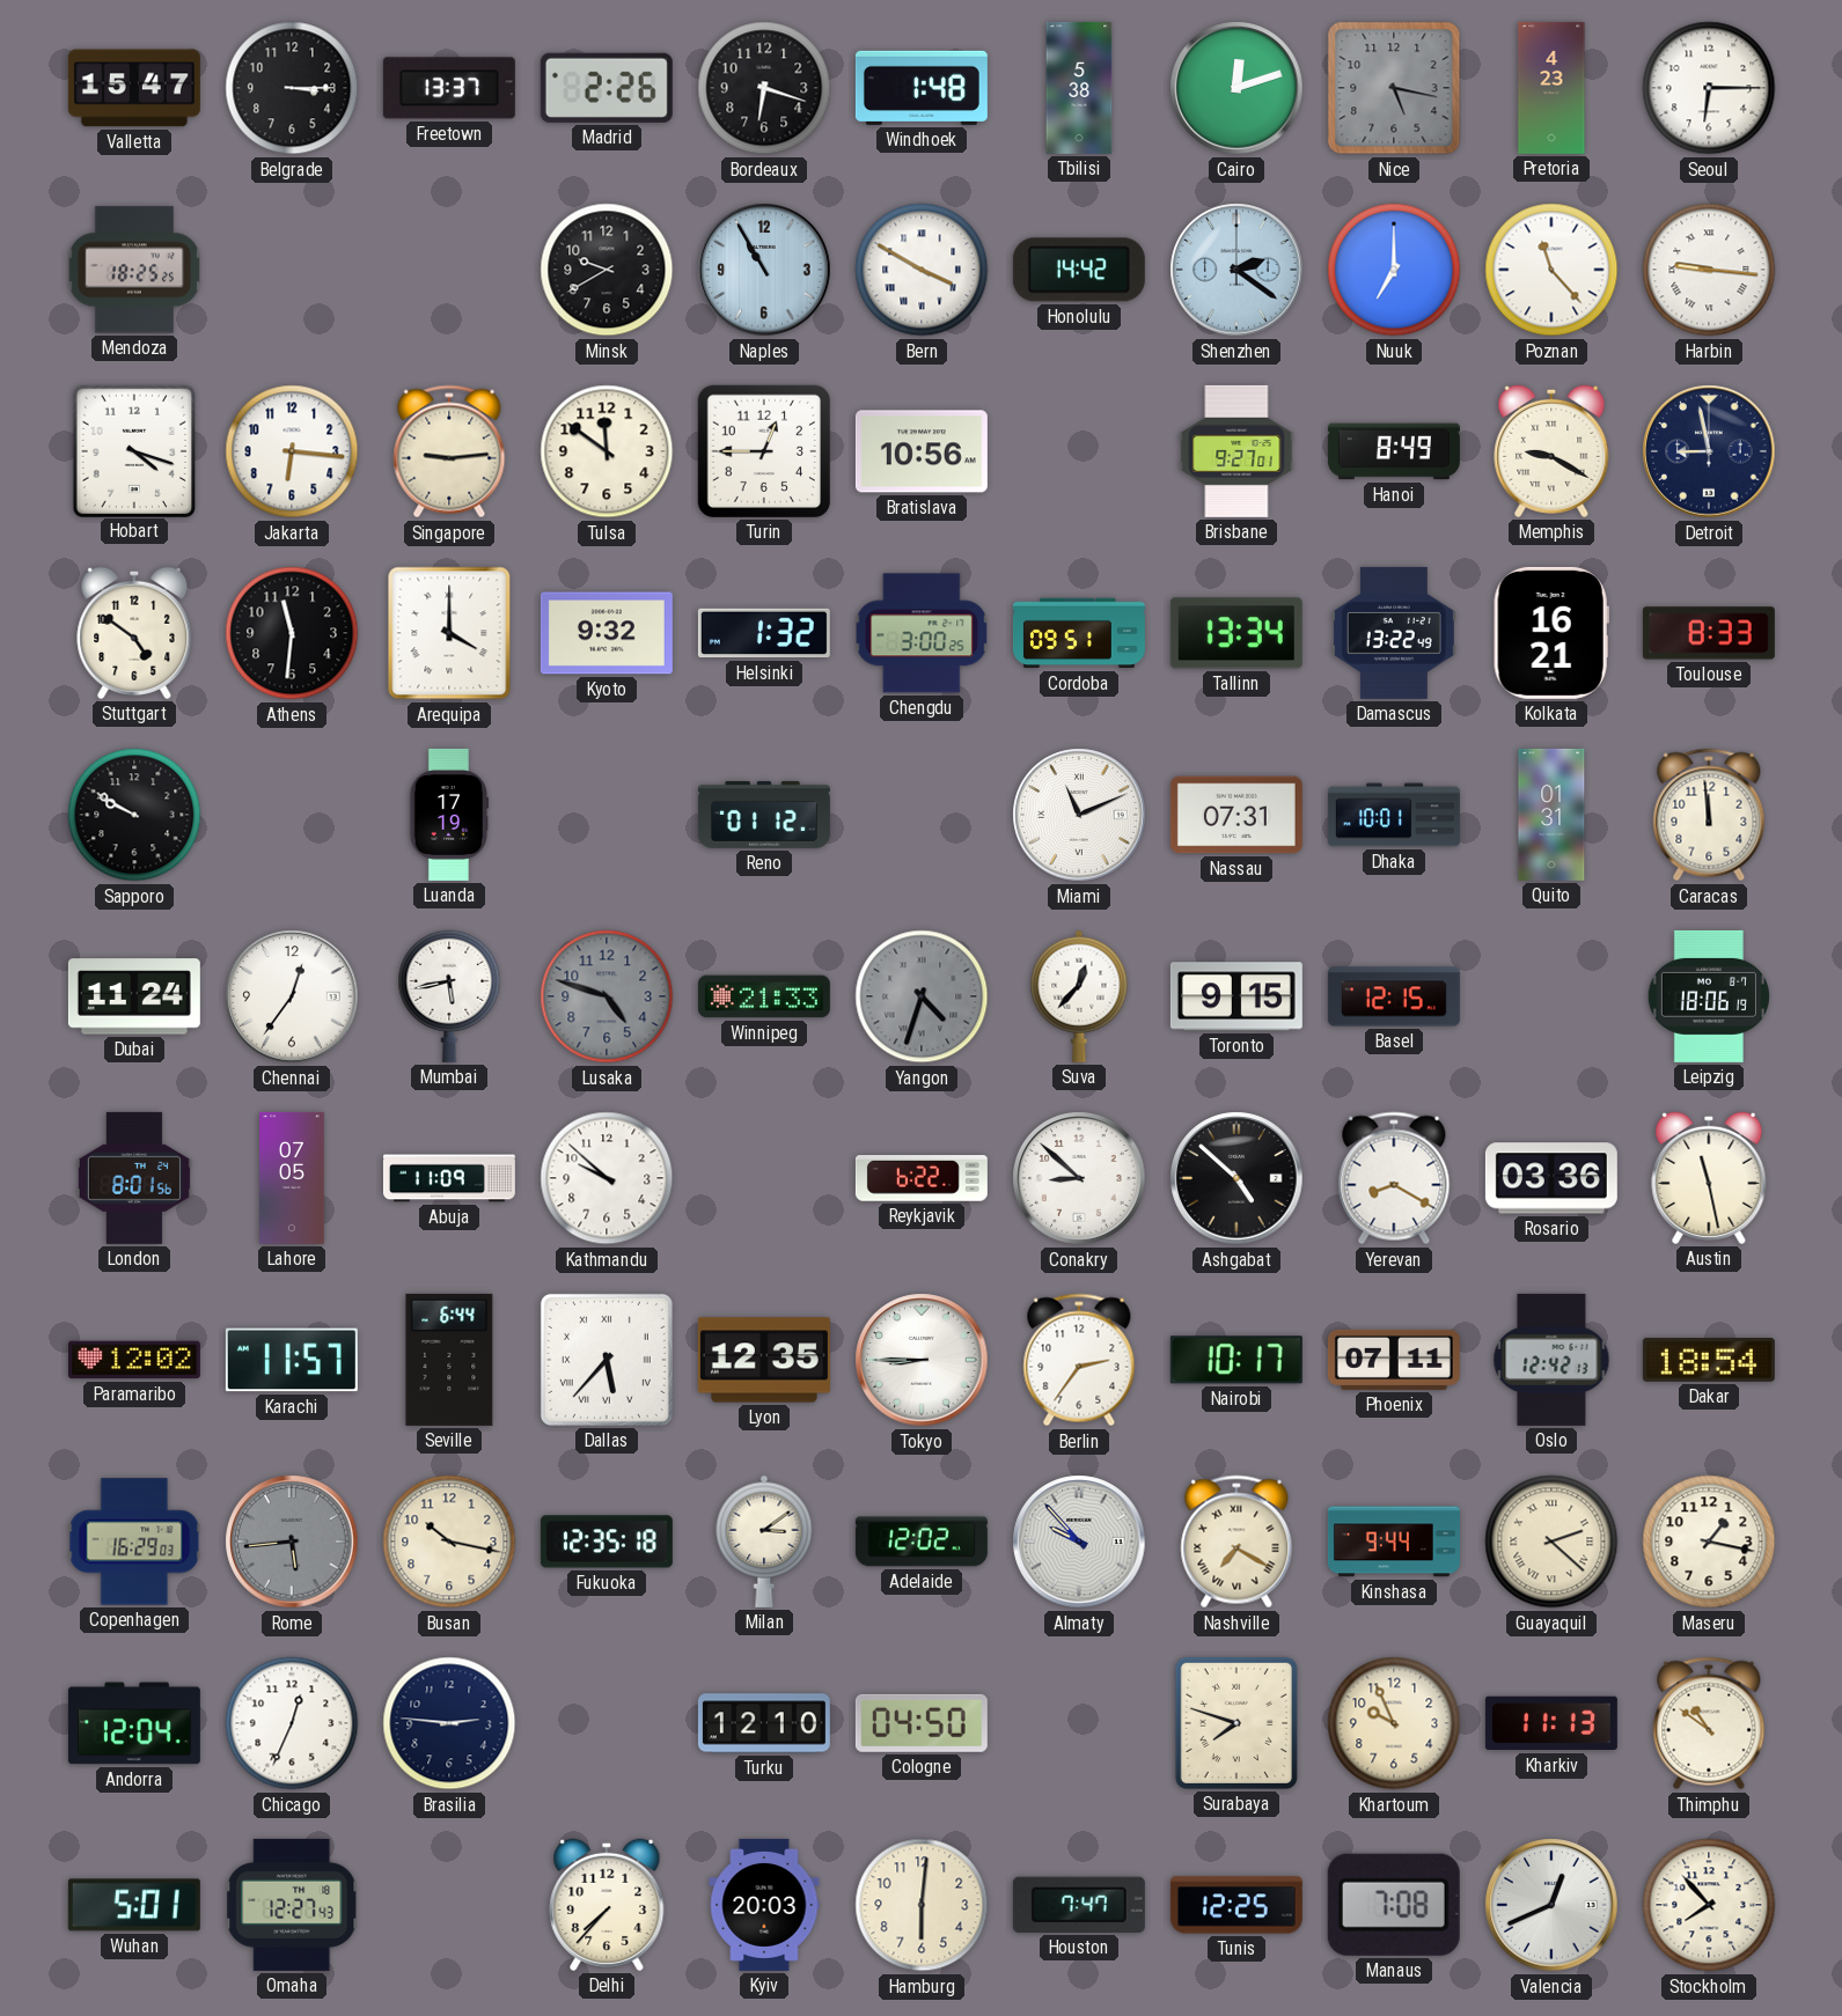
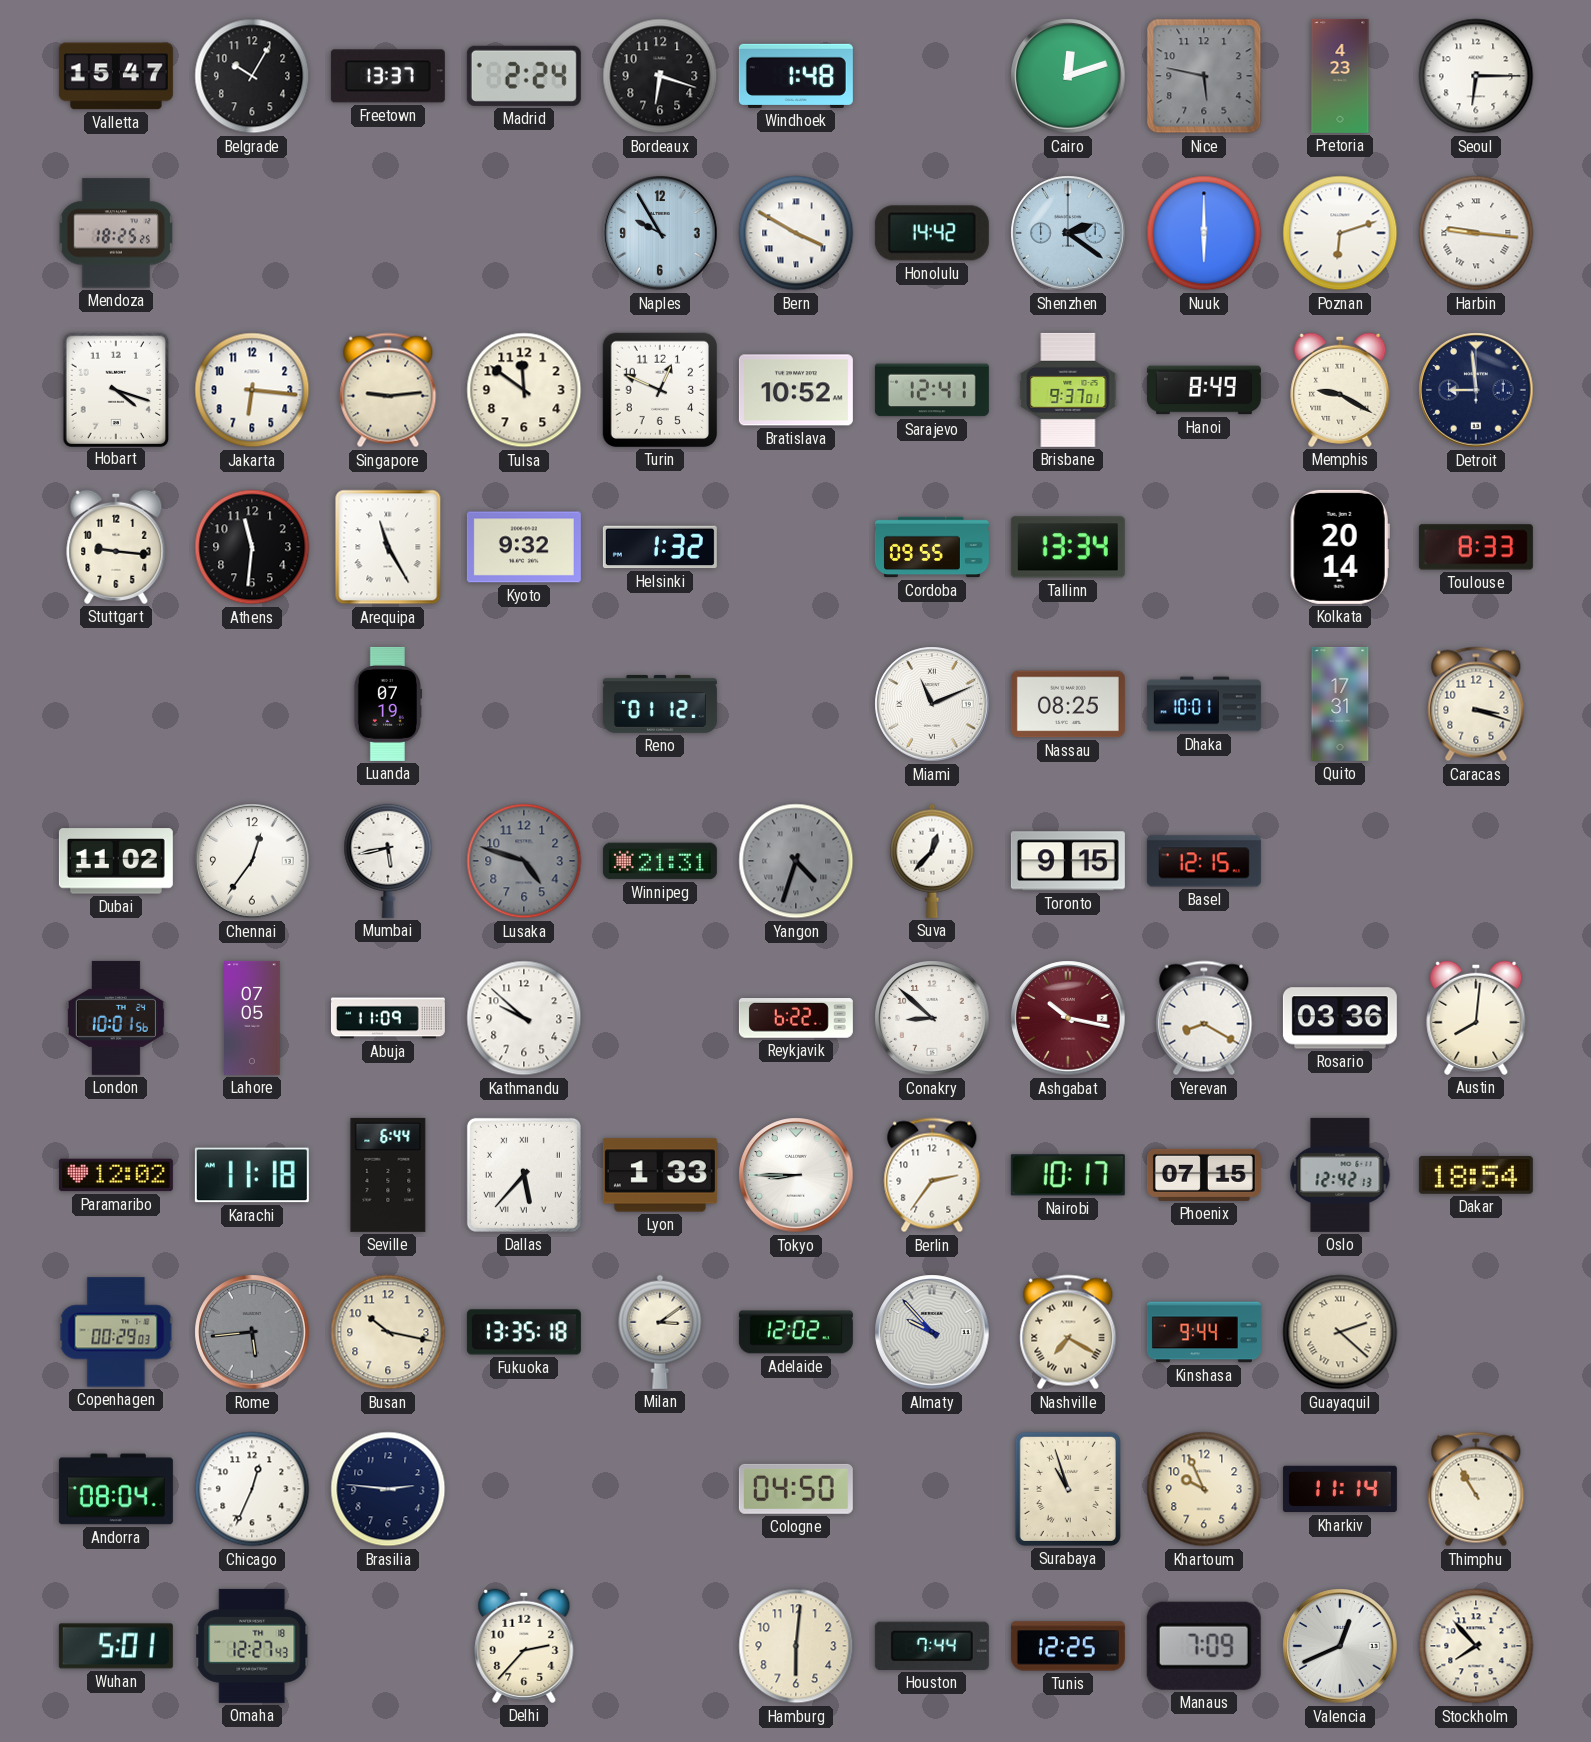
Belgrade: 3:15 -> 10:05
Madrid: 2:26 -> 2:24
Tbilisi: 5:38 -> none
Nice: 5:17 -> 5:47
Minsk: 9:40 -> none
Naples: 10:55 -> 9:55
Nuuk: 7:00 -> 6:00
Poznan: 11:23 -> 6:12
Turin: 12:45 -> 12:49
Bratislava: 10:56 -> 10:52
Sarajevo: none -> 12:41
Brisbane: 9:27 -> 9:37
Detroit: 8:58 -> 8:59
Stuttgart: 4:51 -> 9:16
Arequipa: 4:00 -> 11:25
Chengdu: 3:00 -> none
Cordoba: 09:51 -> 09:55
Damascus: 13:22 -> none
Kolkata: 16:21 -> 20:14
Sapporo: 9:50 -> none
Luanda: 17:19 -> 07:19
Nassau: 07:31 -> 08:25
Quito: 01:31 -> 17:31
Caracas: 11:59 -> 3:18
Dubai: 11:24 -> 11:02
Winnipeg: 21:33 -> 21:31
Leipzig: 18:06 -> none
London: 8:01 -> 10:01
Ashgabat: 4:52 -> 10:17
Ashgabat dial: black -> burgundy
Austin: 11:28 -> 8:01
Karachi: 11:57 -> 11:18
Lyon: 12:35 -> 1:33
Phoenix: 07:11 -> 07:15
Copenhagen: 16:29 -> 00:29
Fukuoka: 12:35 -> 13:35
Maseru: 1:17 -> none
Andorra: 12:04 -> 08:04
Turku: 12:10 -> none
Surabaya: 7:48 -> 10:57
Kharkiv: 11:13 -> 11:14
Thimphu: 10:51 -> 10:55
Delhi: 7:37 -> 2:37
Kyiv: 20:03 -> none
Houston: 7:47 -> 7:44
Manaus: 7:08 -> 7:09
